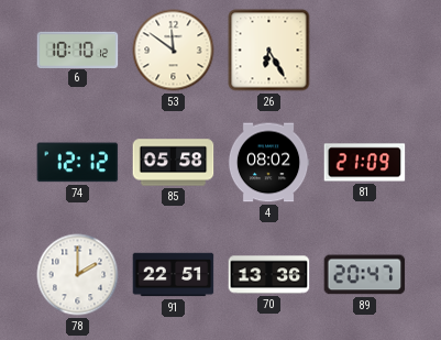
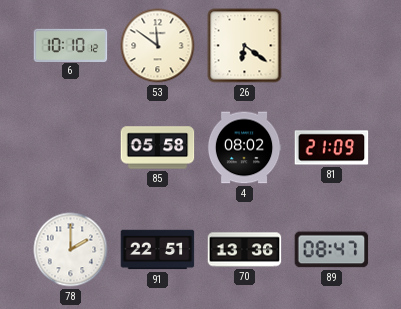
26: 6:25 -> 6:21
74: 12:12 -> none
89: 20:47 -> 08:47
